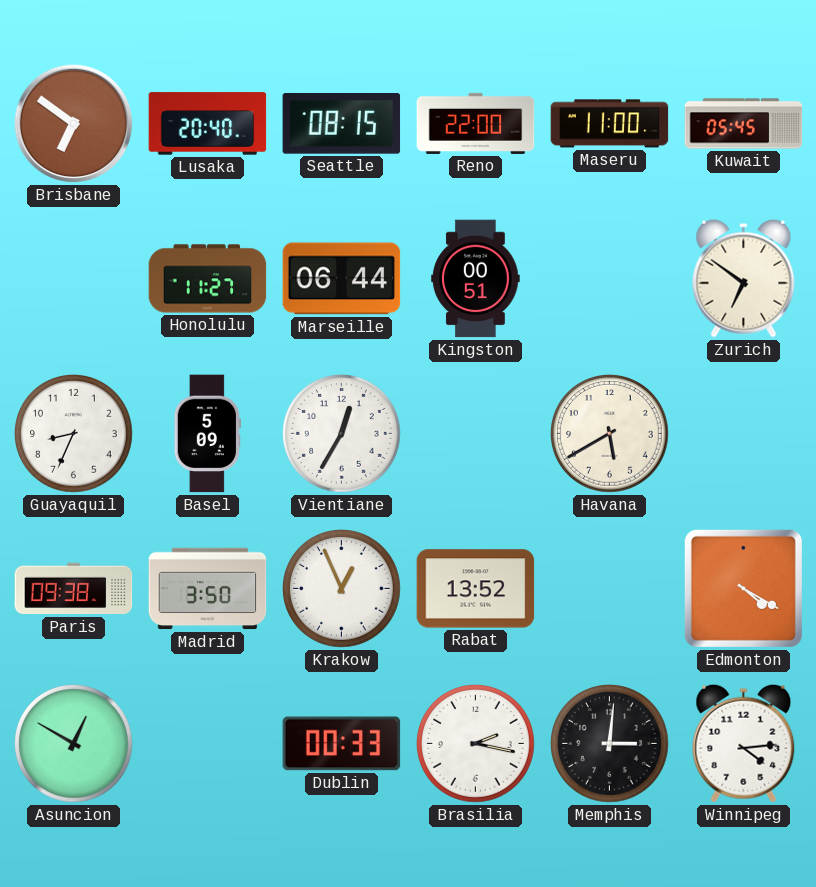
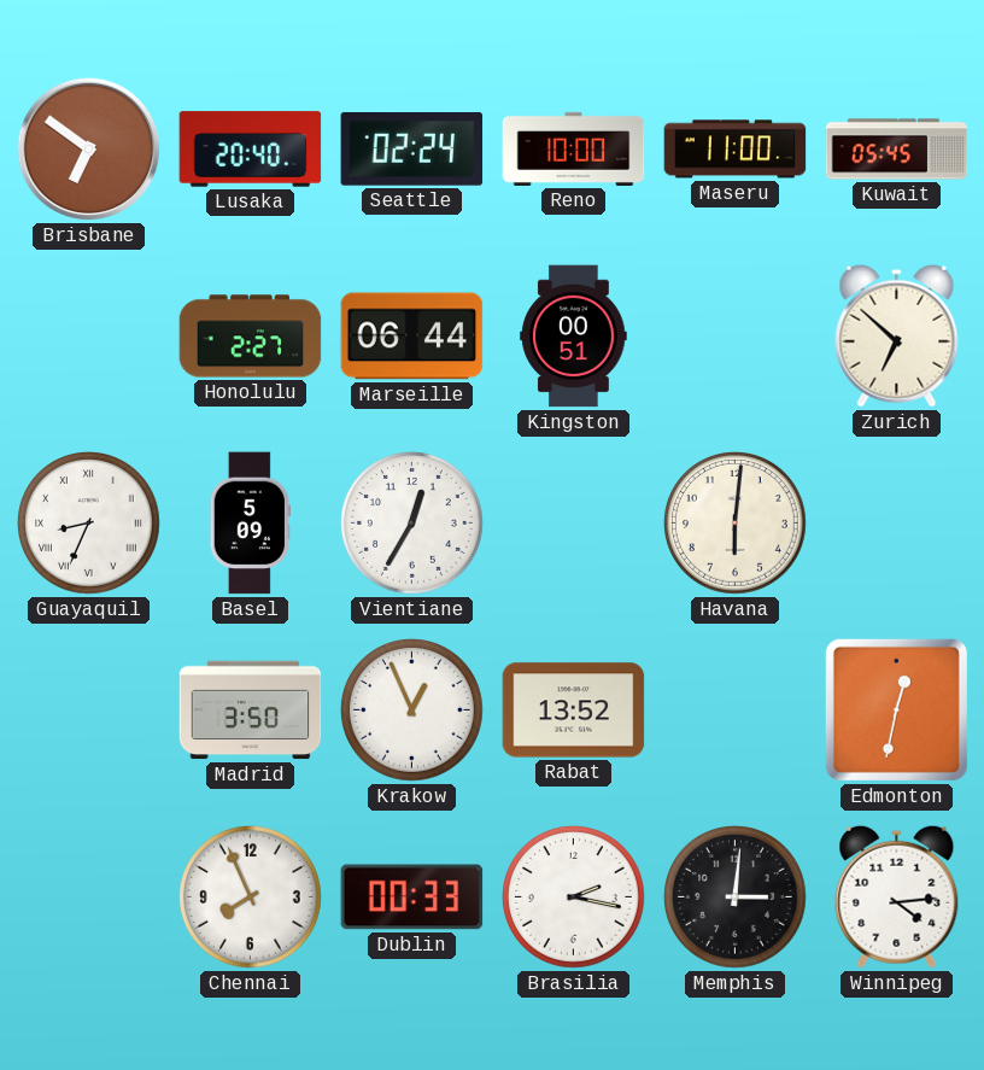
Seattle: 08:15 -> 02:24
Reno: 22:00 -> 10:00
Honolulu: 11:27 -> 2:27
Zurich: 6:51 -> 6:52
Guayaquil numerals: Arabic -> Roman
Havana: 5:40 -> 6:01
Paris: 09:38 -> none
Edmonton: 4:20 -> 12:32
Asuncion: 12:50 -> none
Chennai: none -> 7:56
